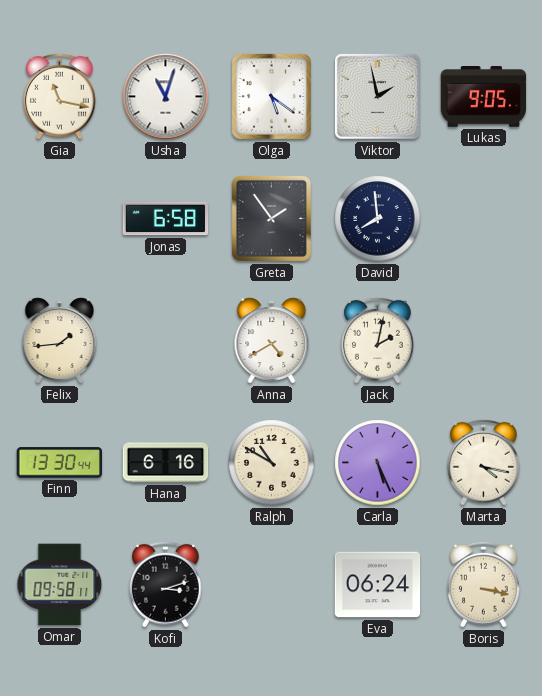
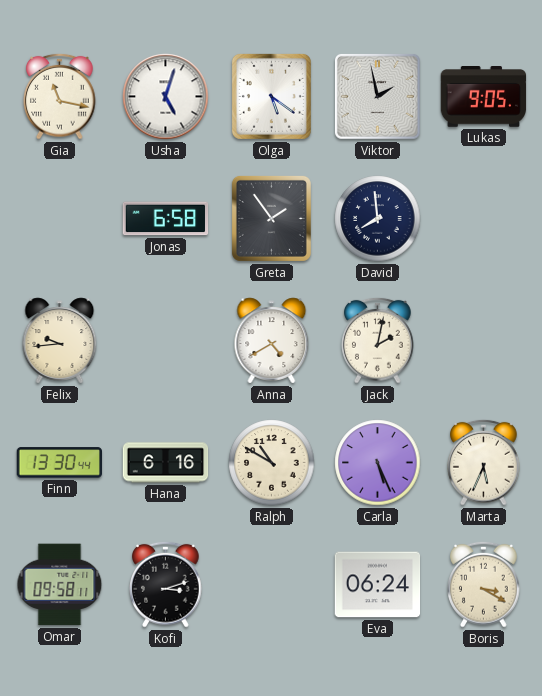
Usha: 11:03 -> 5:03
Felix: 1:44 -> 9:44
Marta: 4:17 -> 5:34
Boris: 3:17 -> 3:20
